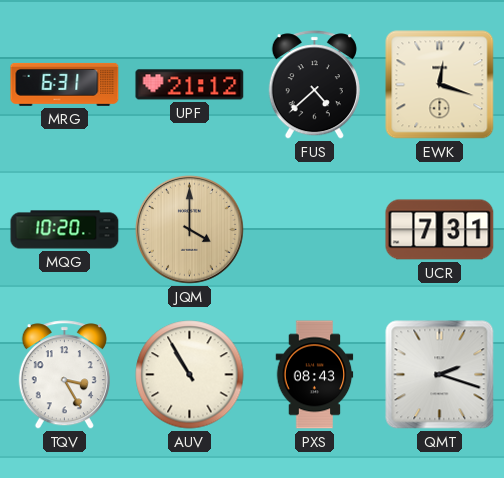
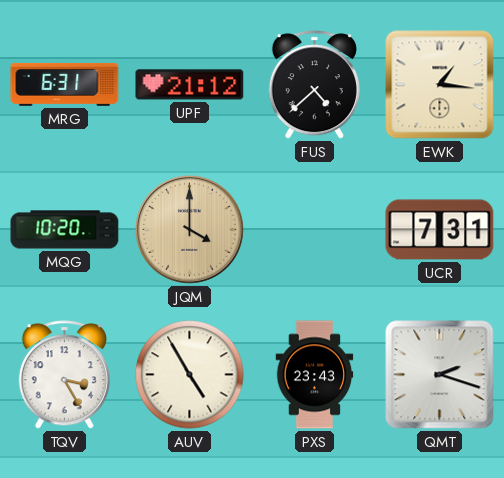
EWK: 12:18 -> 1:16
AUV: 10:55 -> 4:55
PXS: 08:43 -> 23:43
